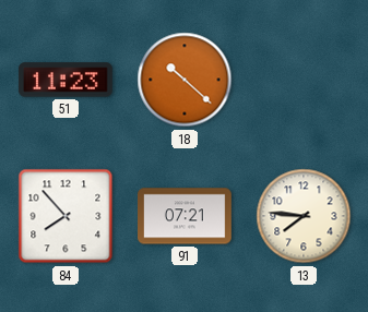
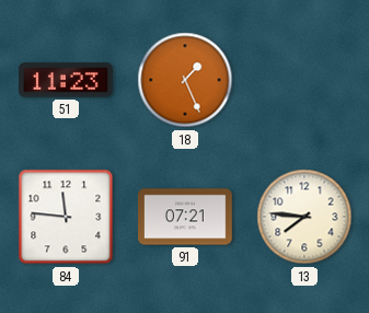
18: 10:22 -> 1:26
84: 7:53 -> 11:46
